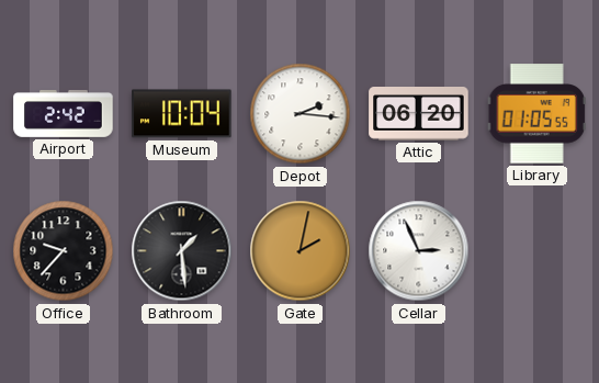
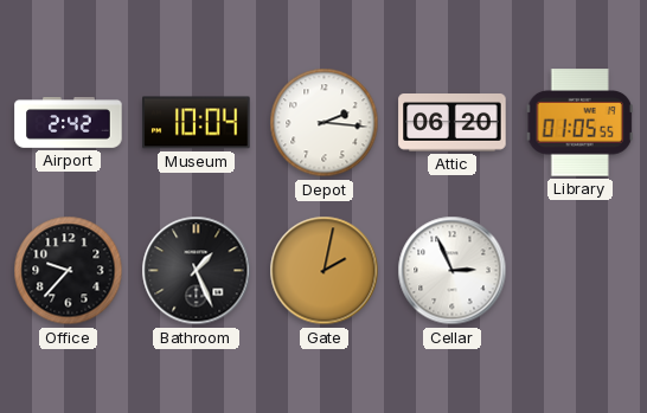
Bathroom: 1:29 -> 1:26
